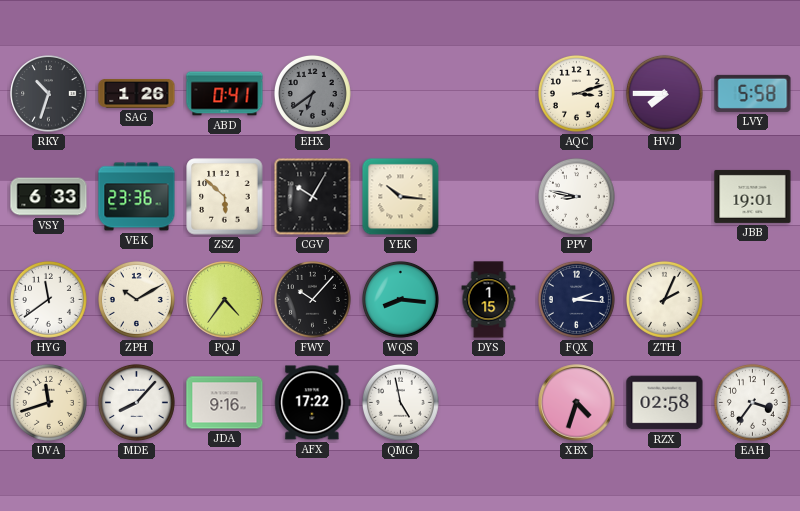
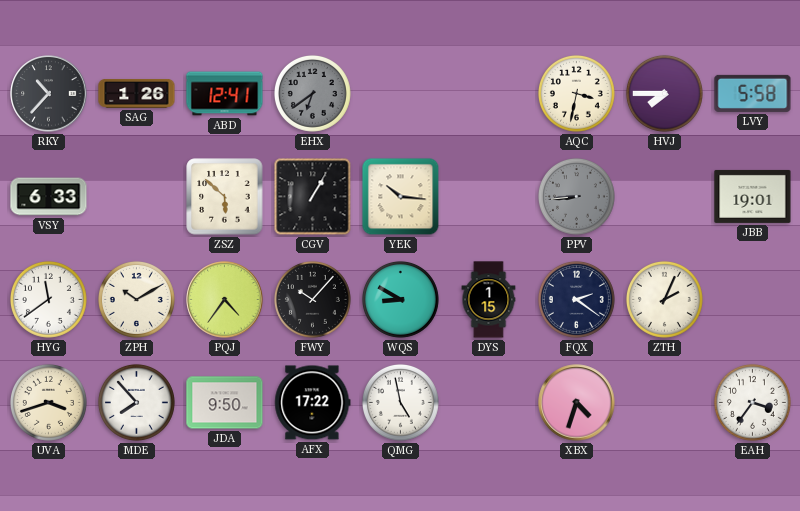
RKY: 10:33 -> 10:37
ABD: 0:41 -> 12:41
AQC: 3:12 -> 3:32
VEK: 23:36 -> none
CGV: 10:05 -> 1:05
PPV: 8:47 -> 8:44
PPV dial: white -> grey
WQS: 8:16 -> 8:50
FQX: 2:16 -> 2:21
UVA: 11:42 -> 3:42
MDE: 8:07 -> 7:53
JDA: 9:16 -> 9:50
RZX: 02:58 -> none
